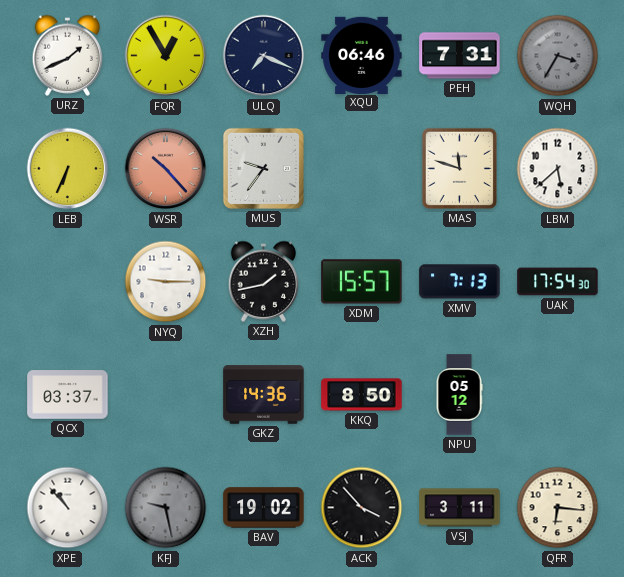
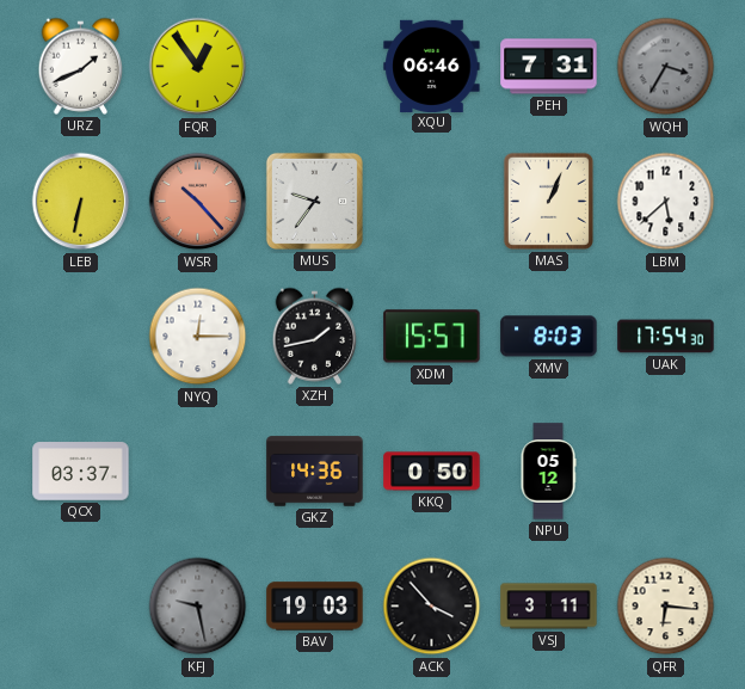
FQR: 12:55 -> 12:54
ULQ: 7:19 -> none
LEB: 6:34 -> 6:32
MAS: 11:48 -> 1:04
NYQ: 9:15 -> 12:15
XMV: 7:13 -> 8:03
KKQ: 8:50 -> 0:50
XPE: 10:53 -> none
BAV: 19:02 -> 19:03
